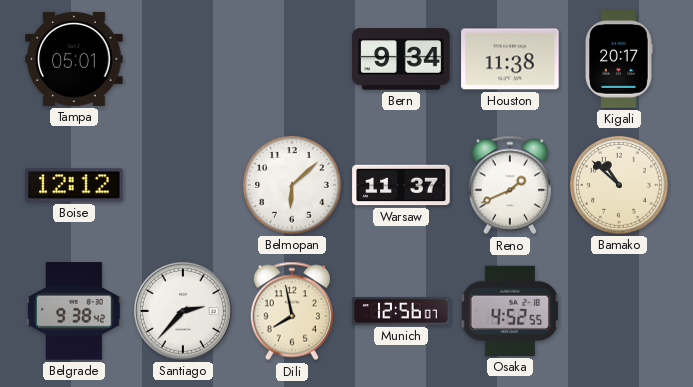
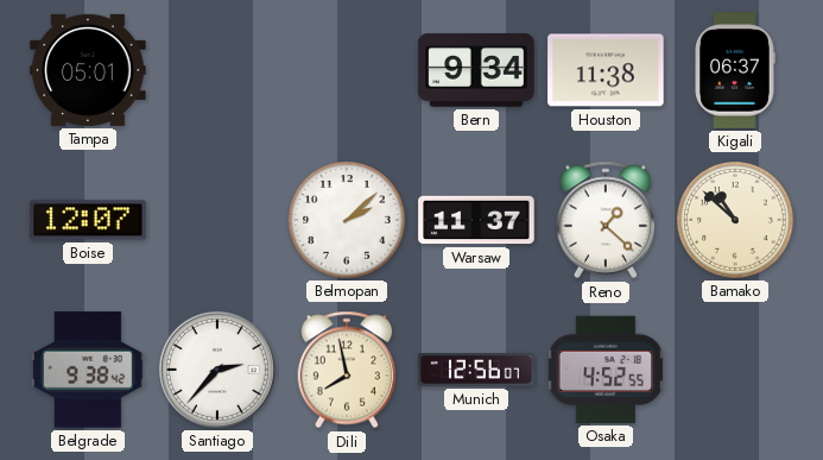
Kigali: 20:17 -> 06:37
Boise: 12:12 -> 12:07
Belmopan: 6:08 -> 2:08
Reno: 1:41 -> 1:22
